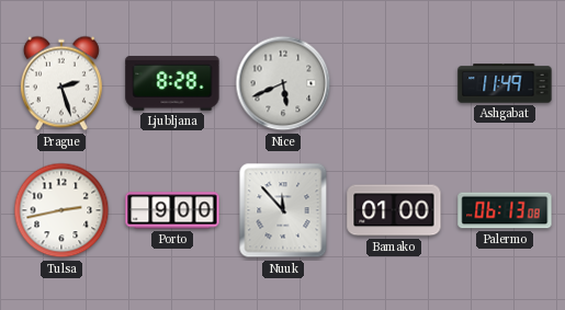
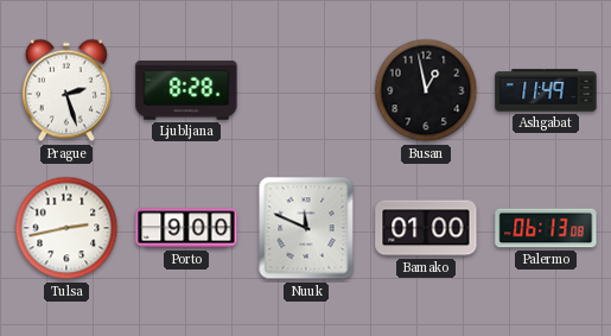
Nice: 5:41 -> none
Busan: none -> 12:58
Nuuk: 11:53 -> 11:49
